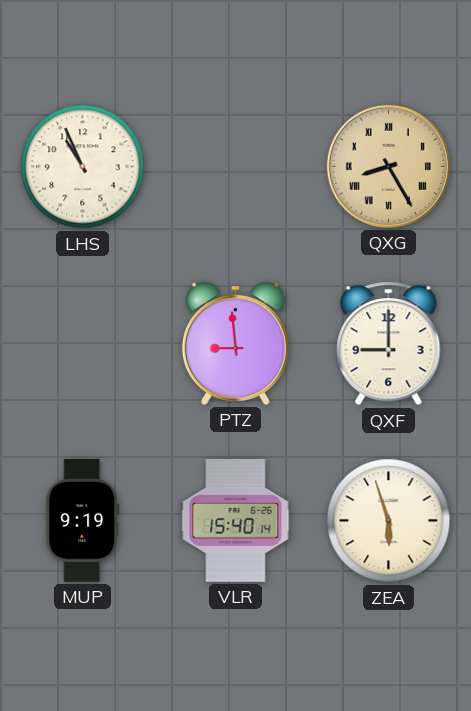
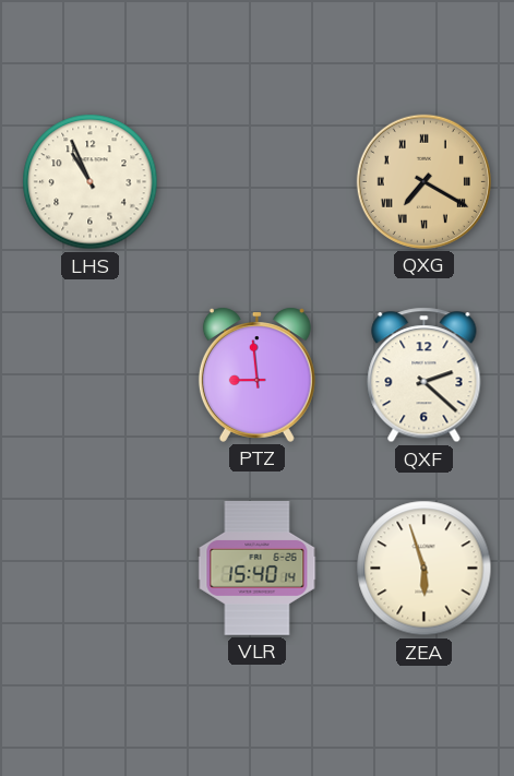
QXG: 8:25 -> 7:20
QXF: 9:00 -> 2:22
MUP: 9:19 -> none
